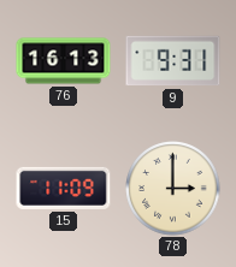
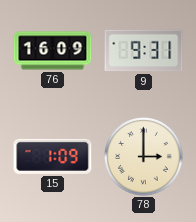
76: 16:13 -> 16:09
15: 11:09 -> 1:09
